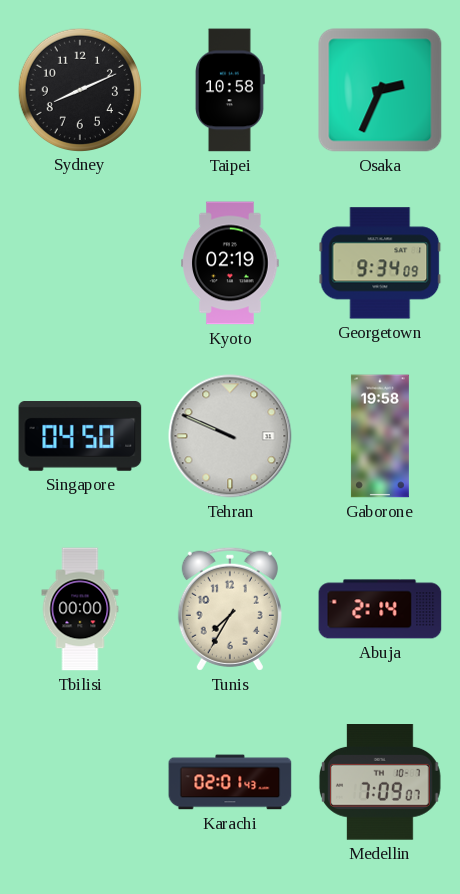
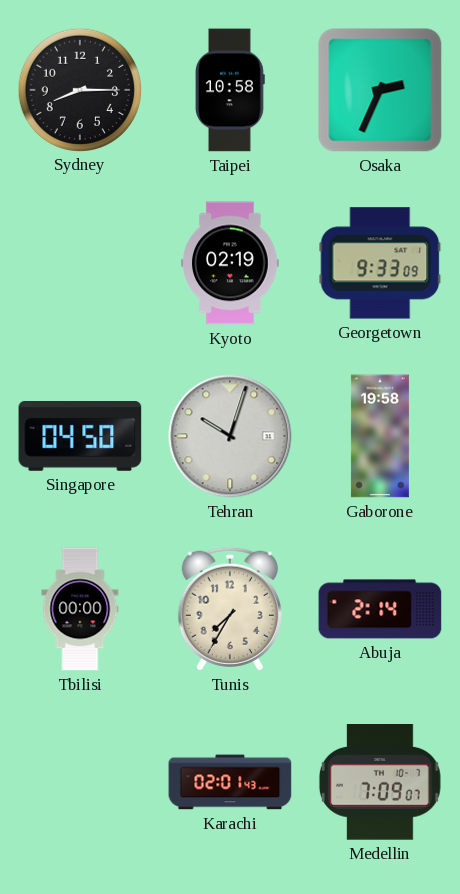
Sydney: 8:11 -> 8:15
Georgetown: 9:34 -> 9:33
Tehran: 9:49 -> 10:03
